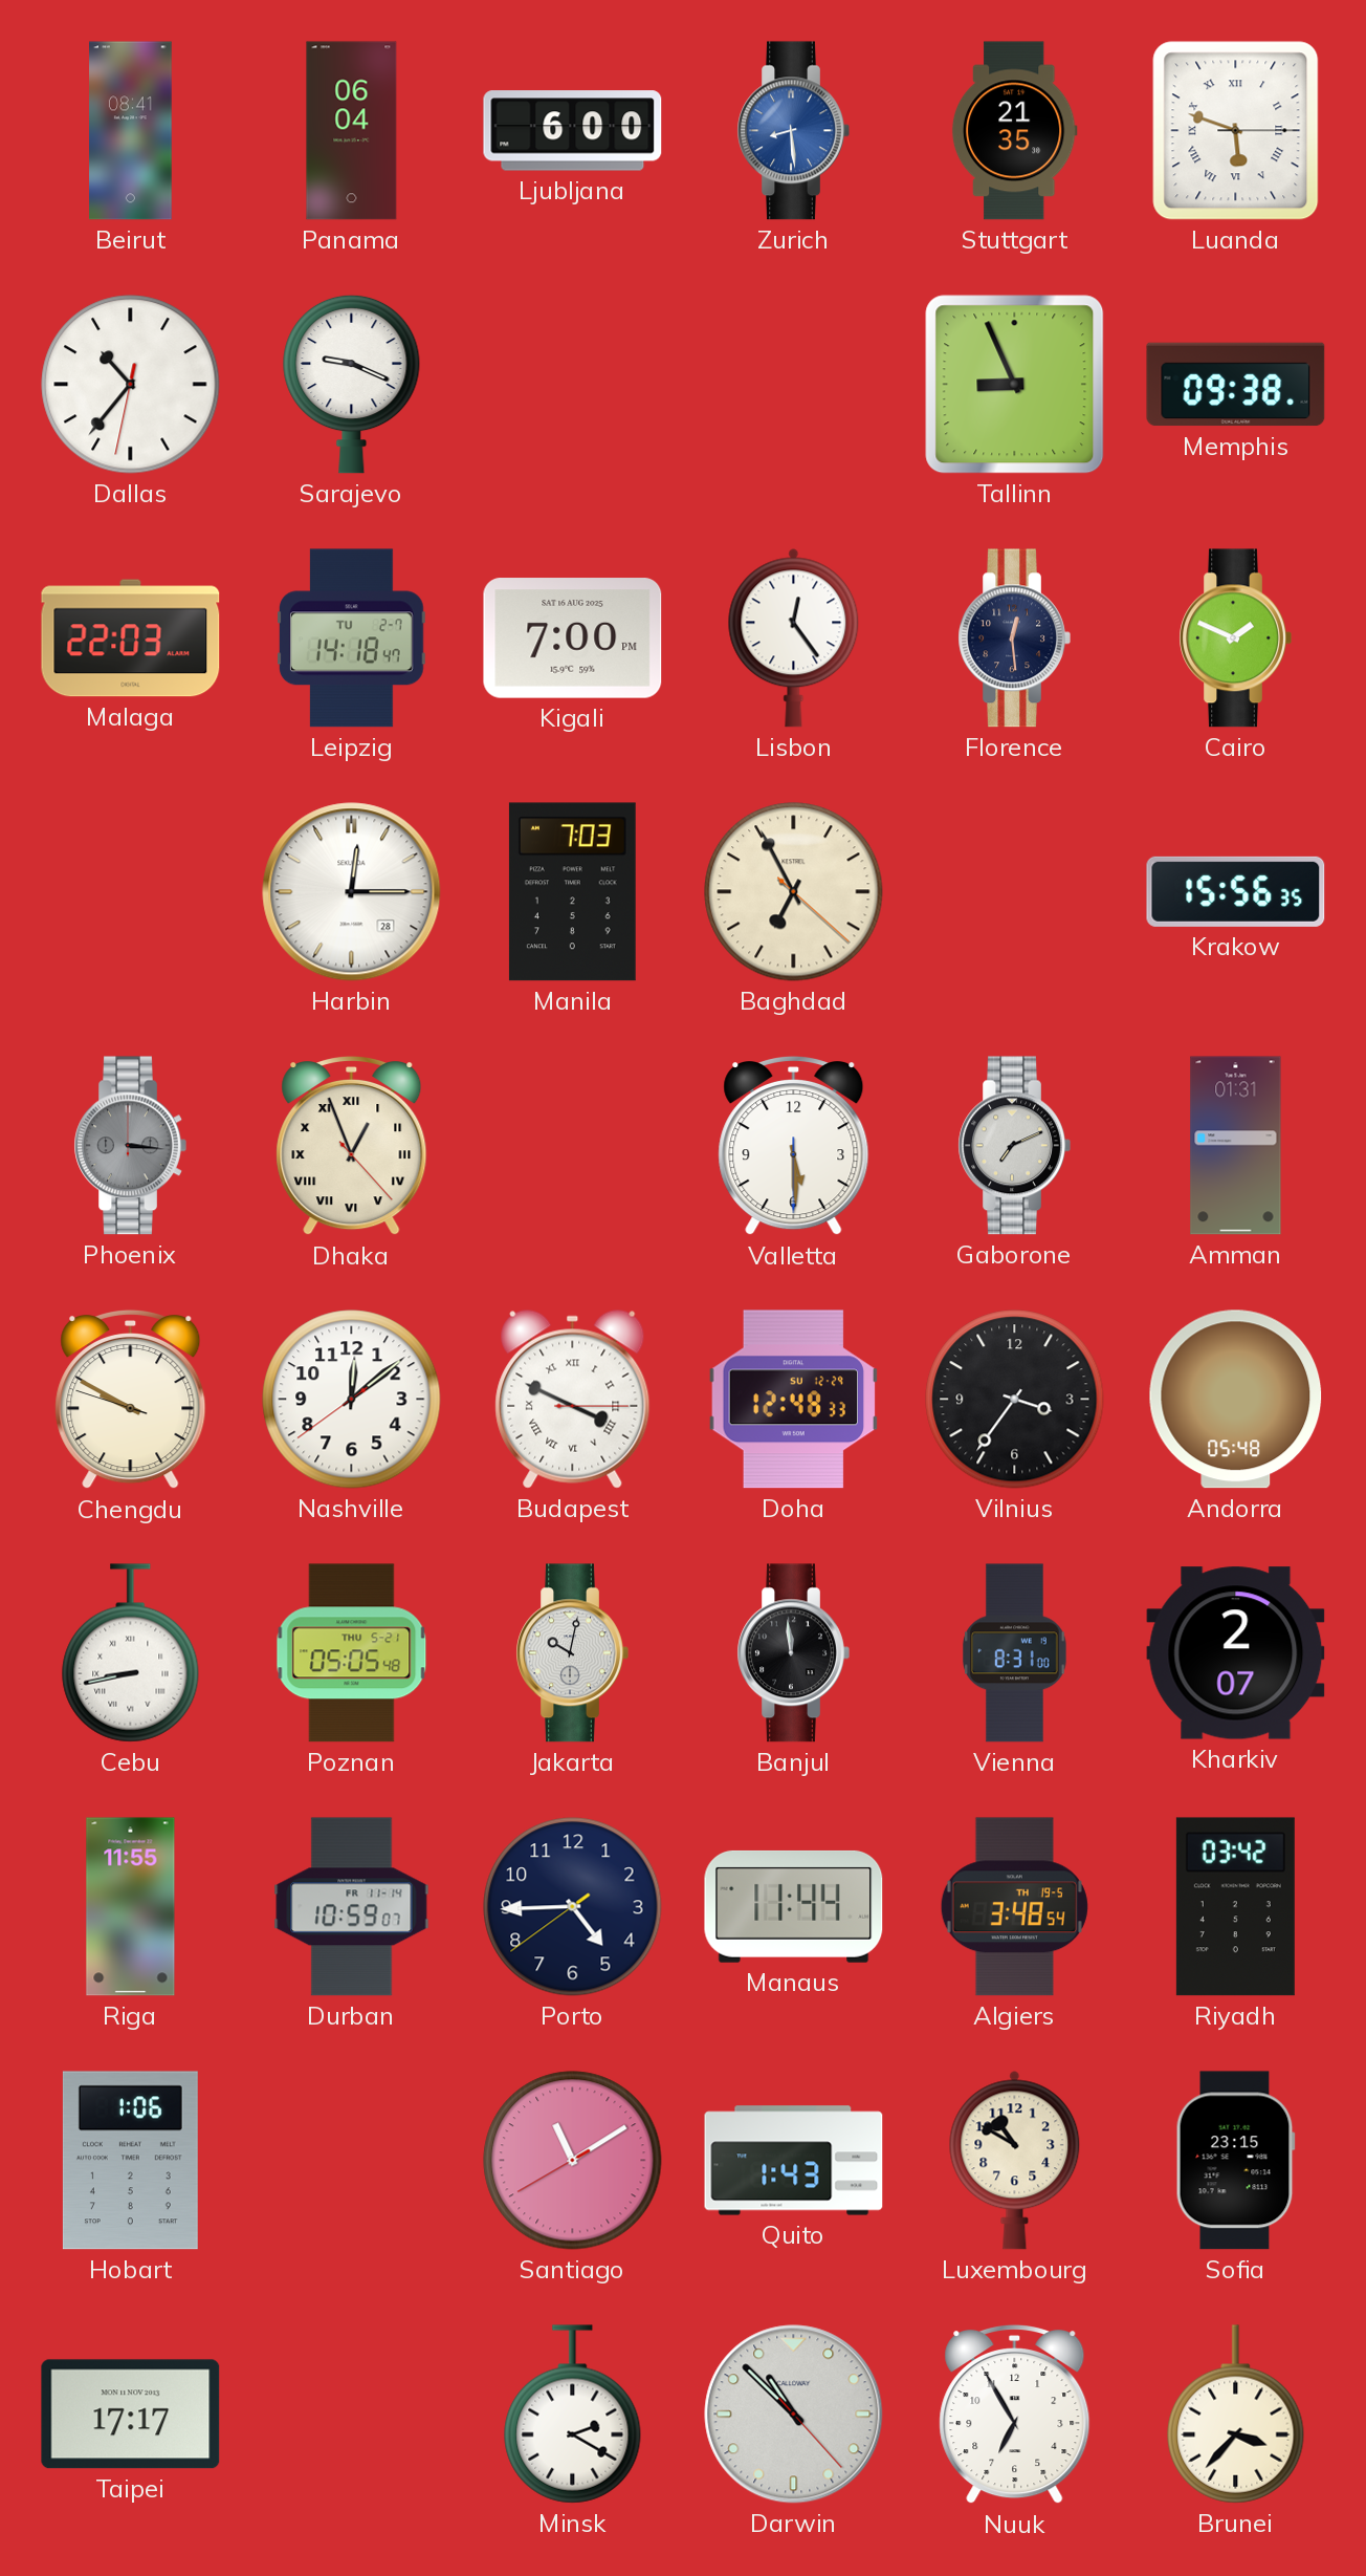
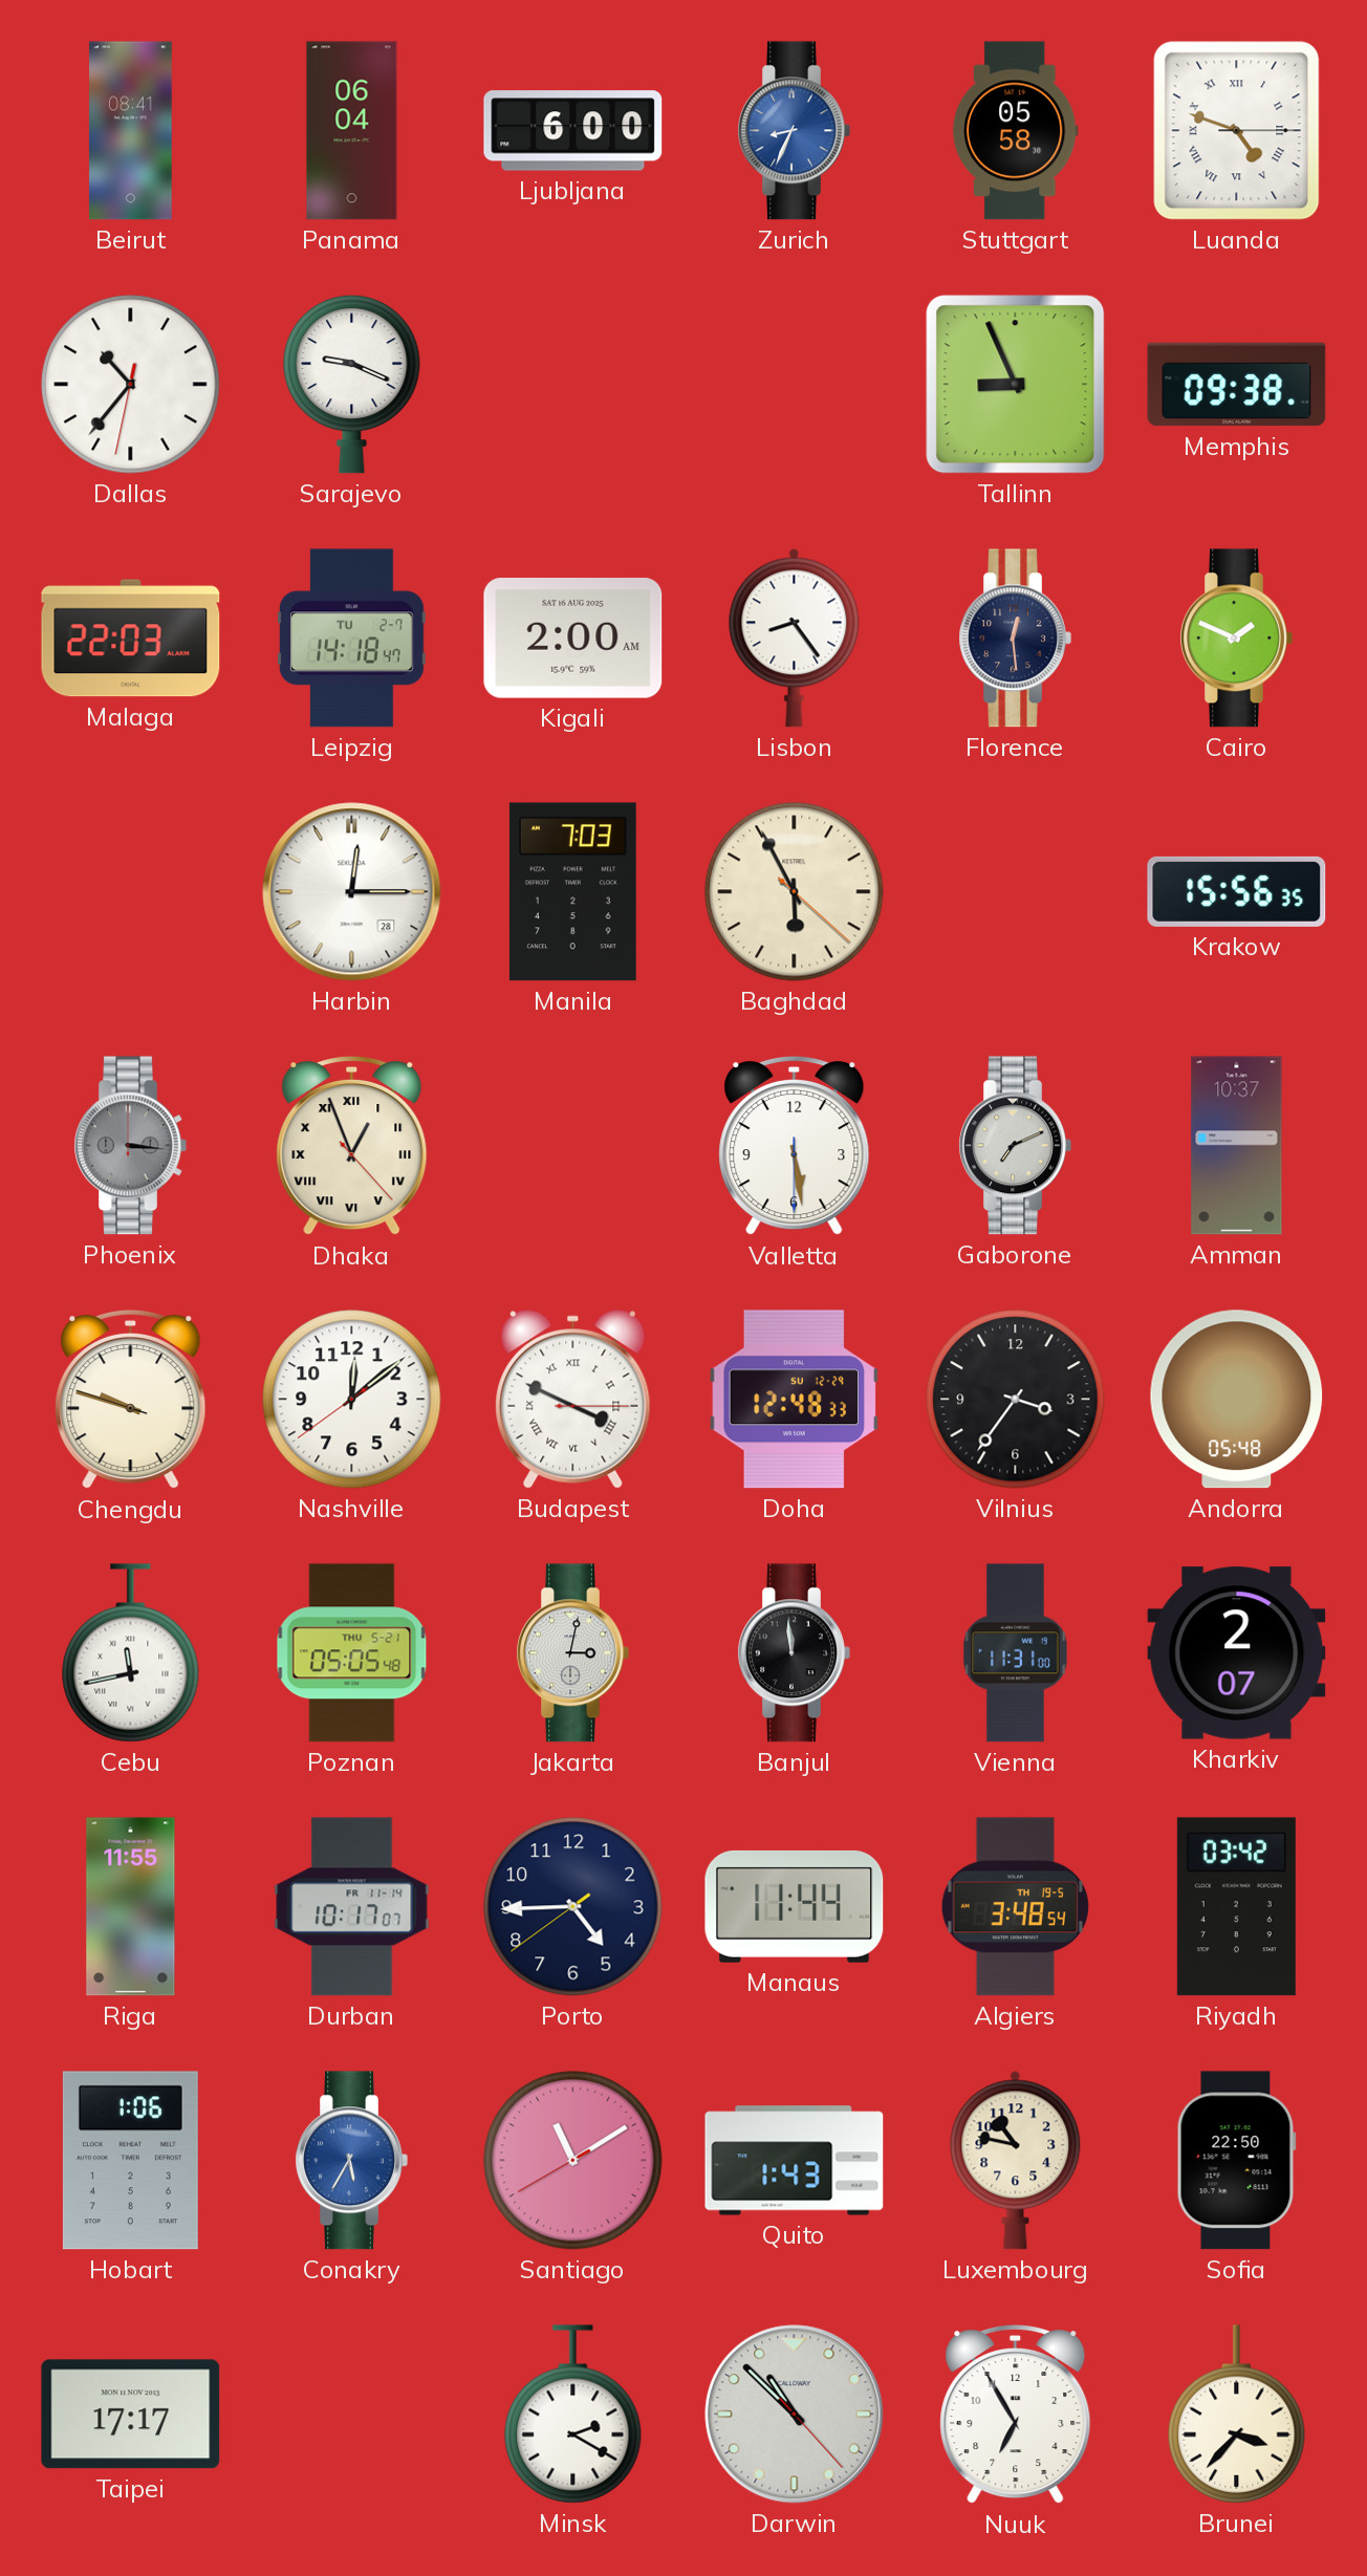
Zurich: 8:29 -> 8:34
Stuttgart: 21:35 -> 05:58
Luanda: 5:48 -> 4:48
Kigali: 7:00 -> 2:00
Lisbon: 12:24 -> 8:24
Baghdad: 6:55 -> 5:55
Valletta: 5:29 -> 5:28
Amman: 01:31 -> 10:37
Chengdu: 9:49 -> 9:47
Cebu: 8:43 -> 11:43
Jakarta: 10:02 -> 3:02
Vienna: 8:31 -> 11:31
Durban: 10:59 -> 10:17
Conakry: none -> 5:35
Luxembourg: 10:50 -> 10:47
Sofia: 23:15 -> 22:50
